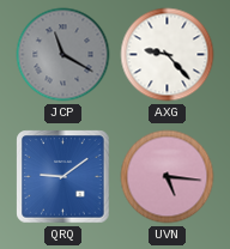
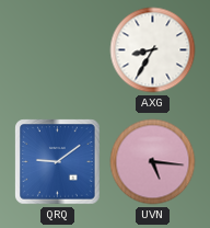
JCP: 11:20 -> none
AXG: 9:23 -> 8:35
